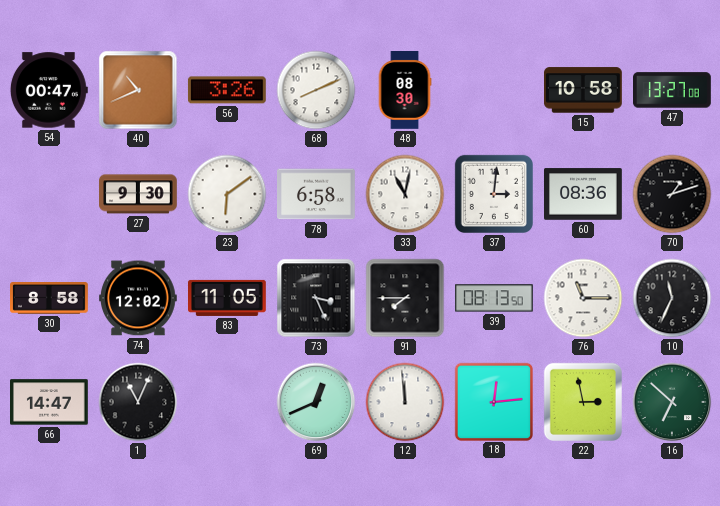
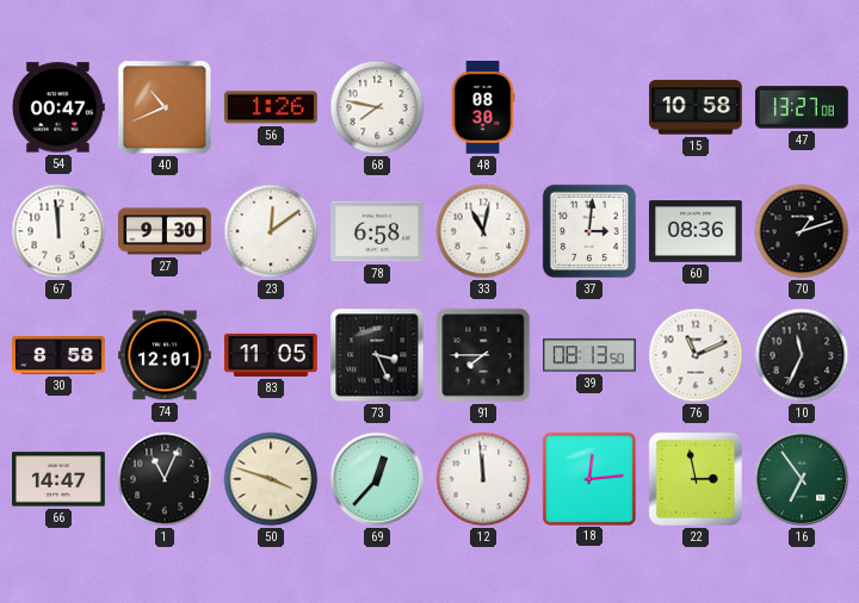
56: 3:26 -> 1:26
68: 8:11 -> 7:47
67: none -> 11:59
23: 6:09 -> 12:09
74: 12:02 -> 12:01
76: 11:15 -> 11:11
50: none -> 3:48
69: 12:41 -> 12:37
16: 6:52 -> 6:54
